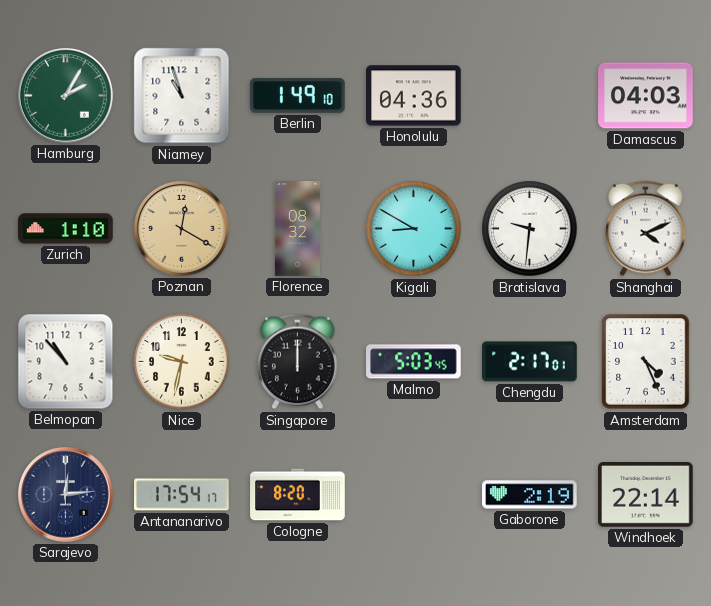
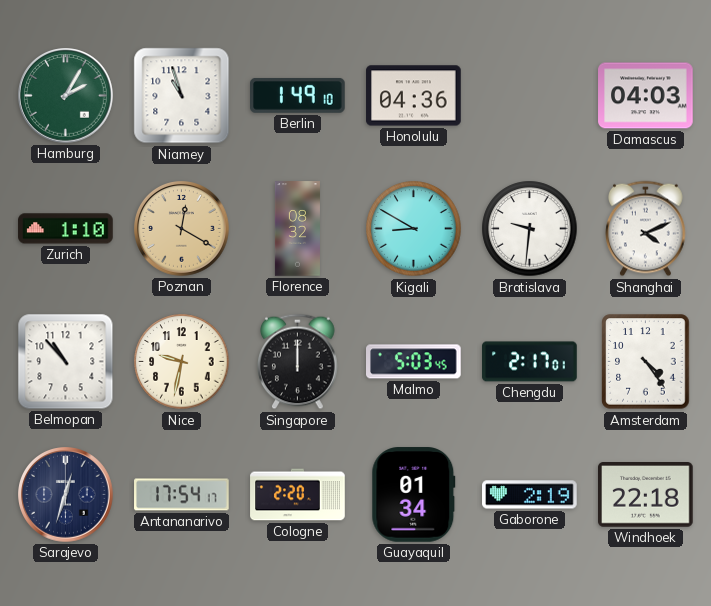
Amsterdam: 4:26 -> 4:24
Sarajevo: 12:14 -> 12:33
Cologne: 8:20 -> 2:20
Guayaquil: none -> 01:34
Windhoek: 22:14 -> 22:18
